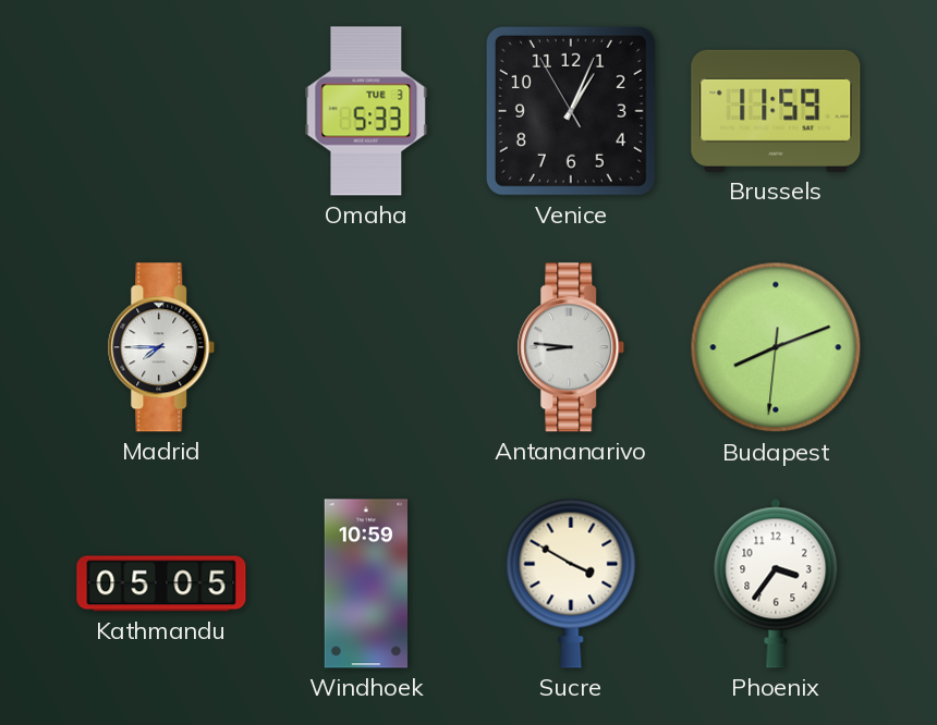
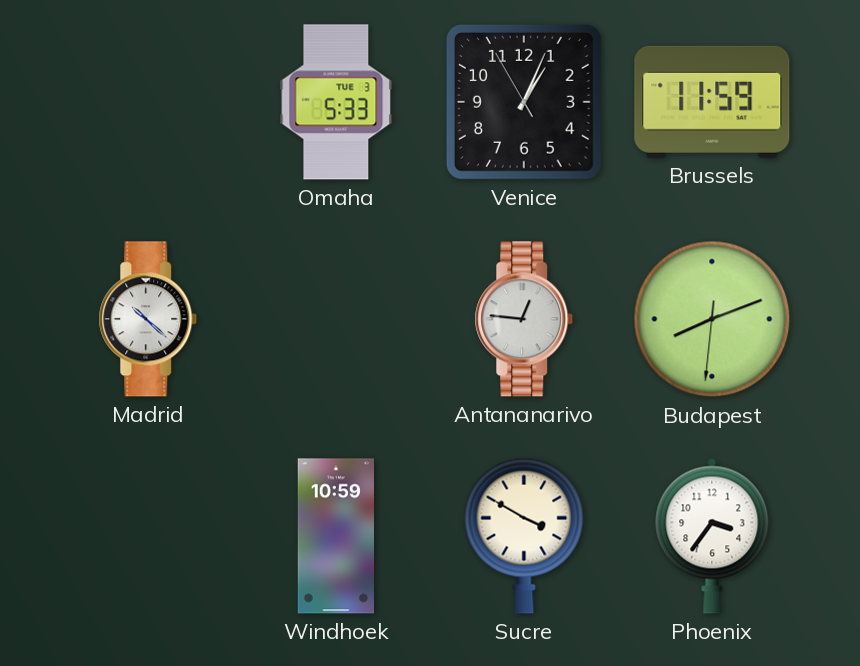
Madrid: 7:45 -> 10:22
Antananarivo: 8:46 -> 12:46
Kathmandu: 05:05 -> none
